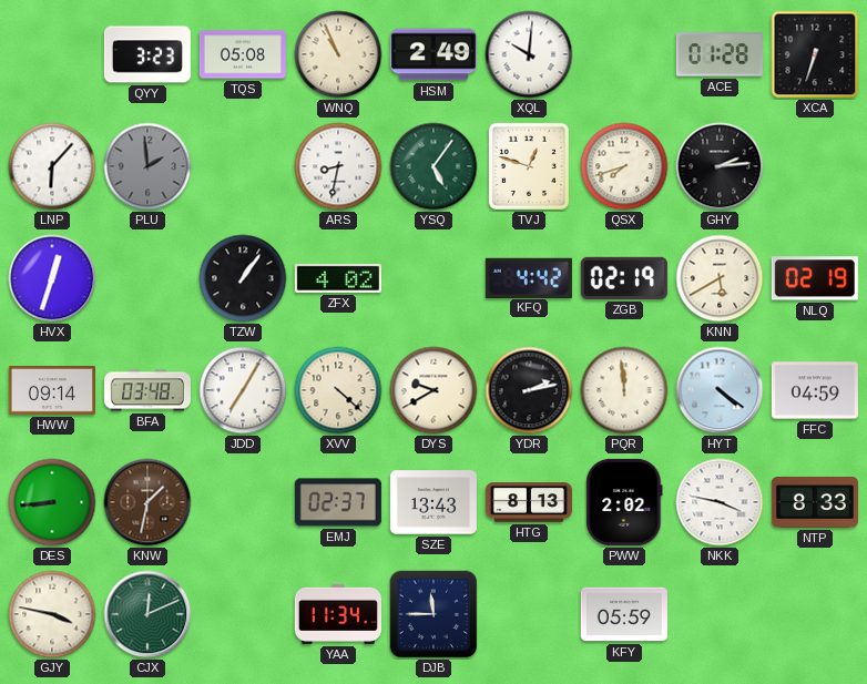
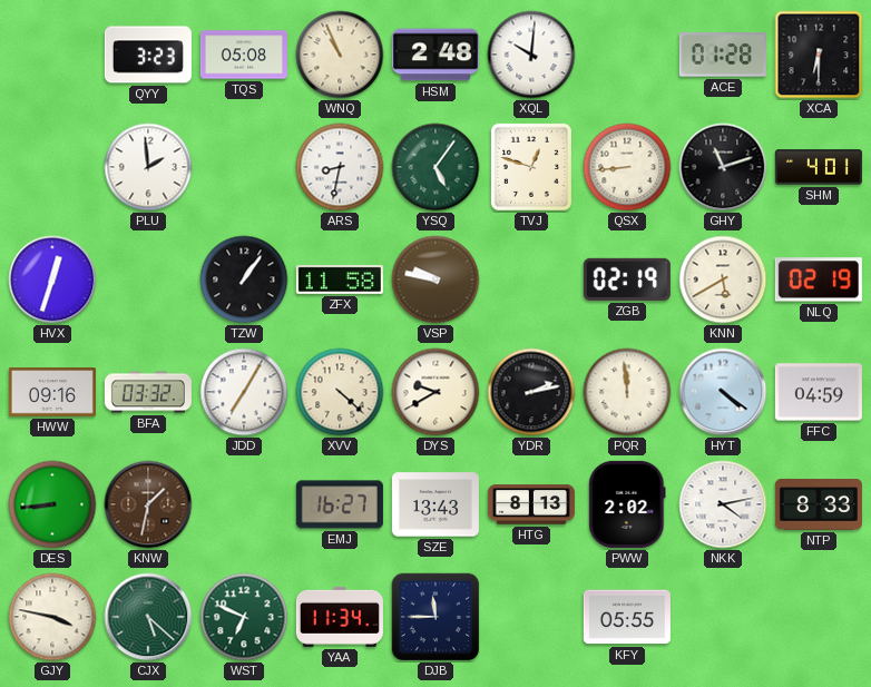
HSM: 2:49 -> 2:48
XCA: 6:33 -> 6:30
LNP: 6:07 -> none
PLU dial: grey -> white
QSX: 7:42 -> 8:44
GHY: 2:14 -> 11:12
SHM: none -> 4:01
ZFX: 4:02 -> 11:58
VSP: none -> 9:47
KFQ: 4:42 -> none
HWW: 09:14 -> 09:16
BFA: 03:48 -> 03:32
EMJ: 02:37 -> 16:27
NKK: 3:47 -> 4:13
CJX: 12:11 -> 5:22
WST: none -> 6:49
KFY: 05:59 -> 05:55
